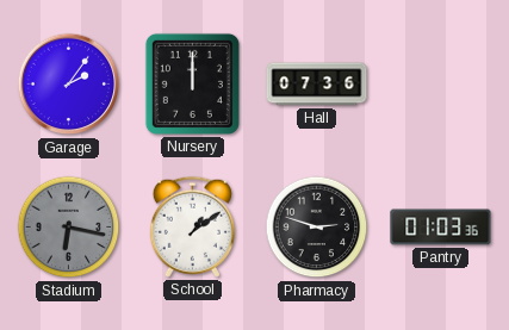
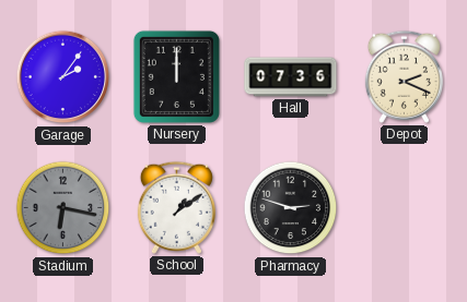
Depot: none -> 2:19
Pantry: 01:03 -> none
